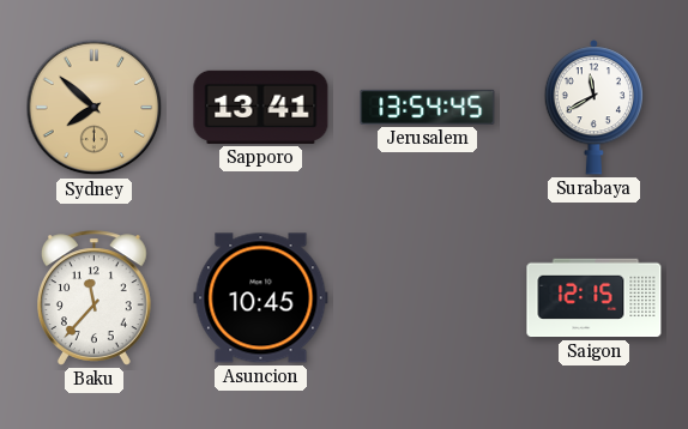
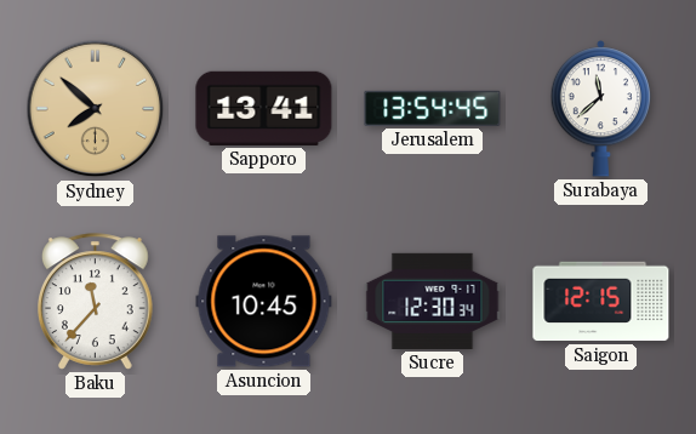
Surabaya: 11:40 -> 11:38
Sucre: none -> 12:30
